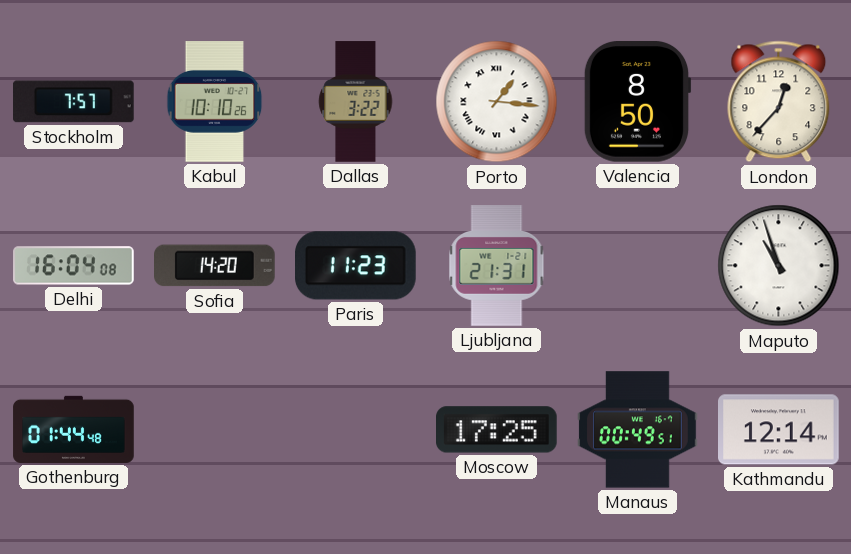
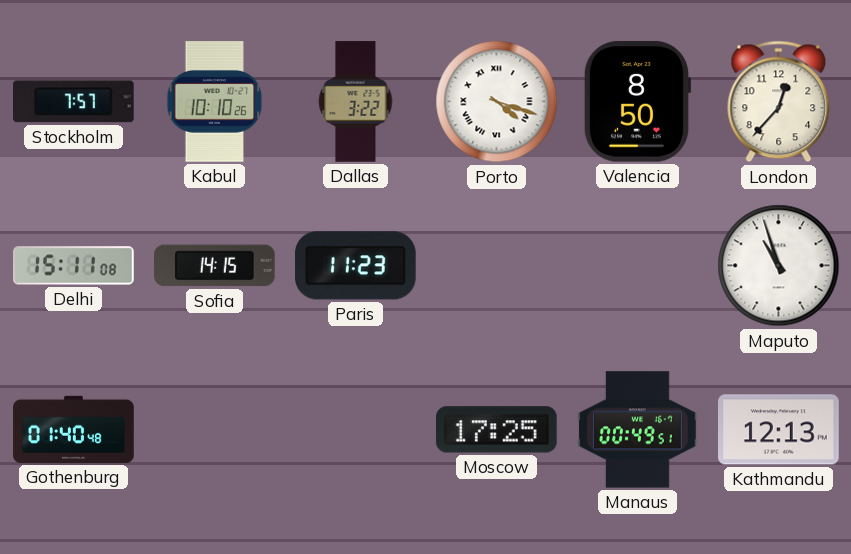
Porto: 1:16 -> 4:18
Delhi: 16:04 -> 15:11
Sofia: 14:20 -> 14:15
Ljubljana: 21:31 -> none
Gothenburg: 01:44 -> 01:40
Kathmandu: 12:14 -> 12:13
